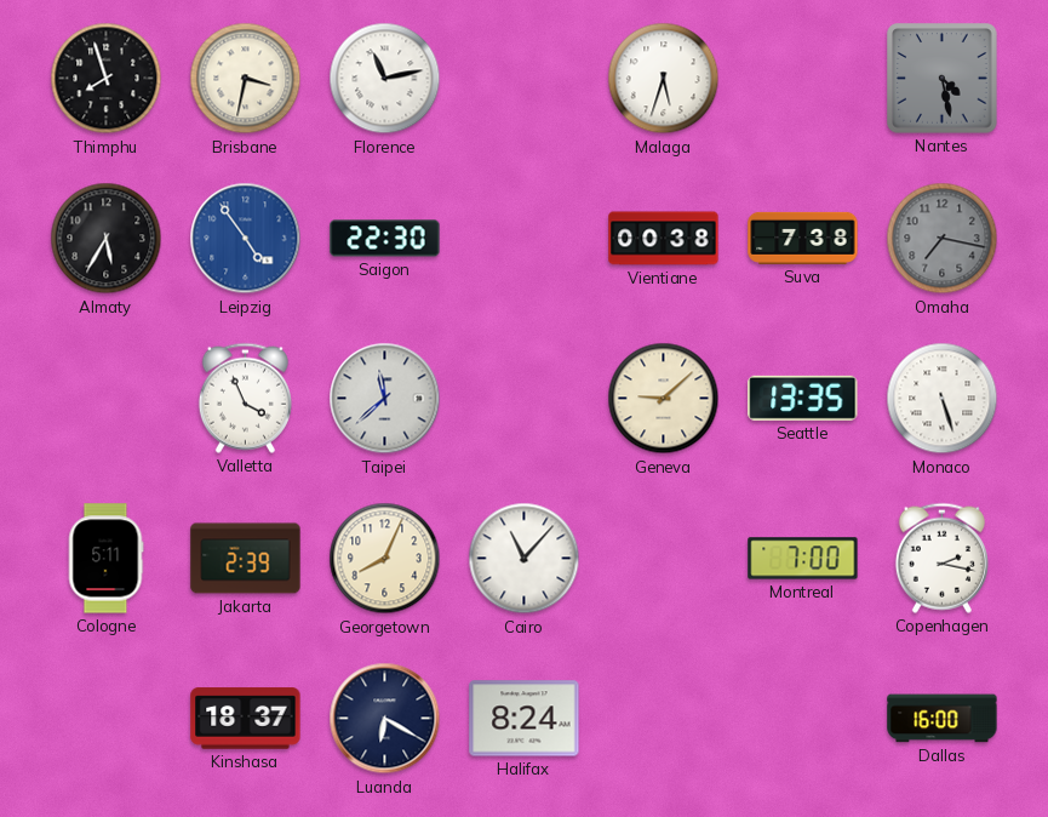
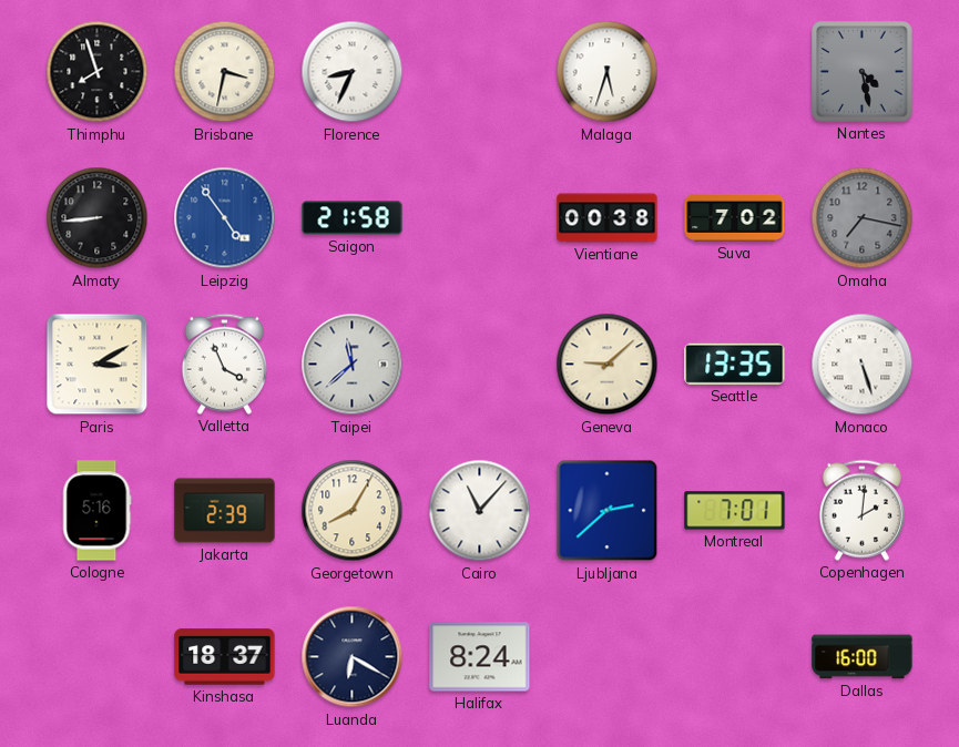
Florence: 11:13 -> 8:34
Almaty: 5:35 -> 8:44
Saigon: 22:30 -> 21:58
Suva: 7:38 -> 7:02
Paris: none -> 3:10
Cologne: 5:11 -> 5:16
Georgetown: 8:04 -> 8:05
Ljubljana: none -> 2:38
Montreal: 7:00 -> 7:01
Copenhagen: 2:17 -> 2:01
